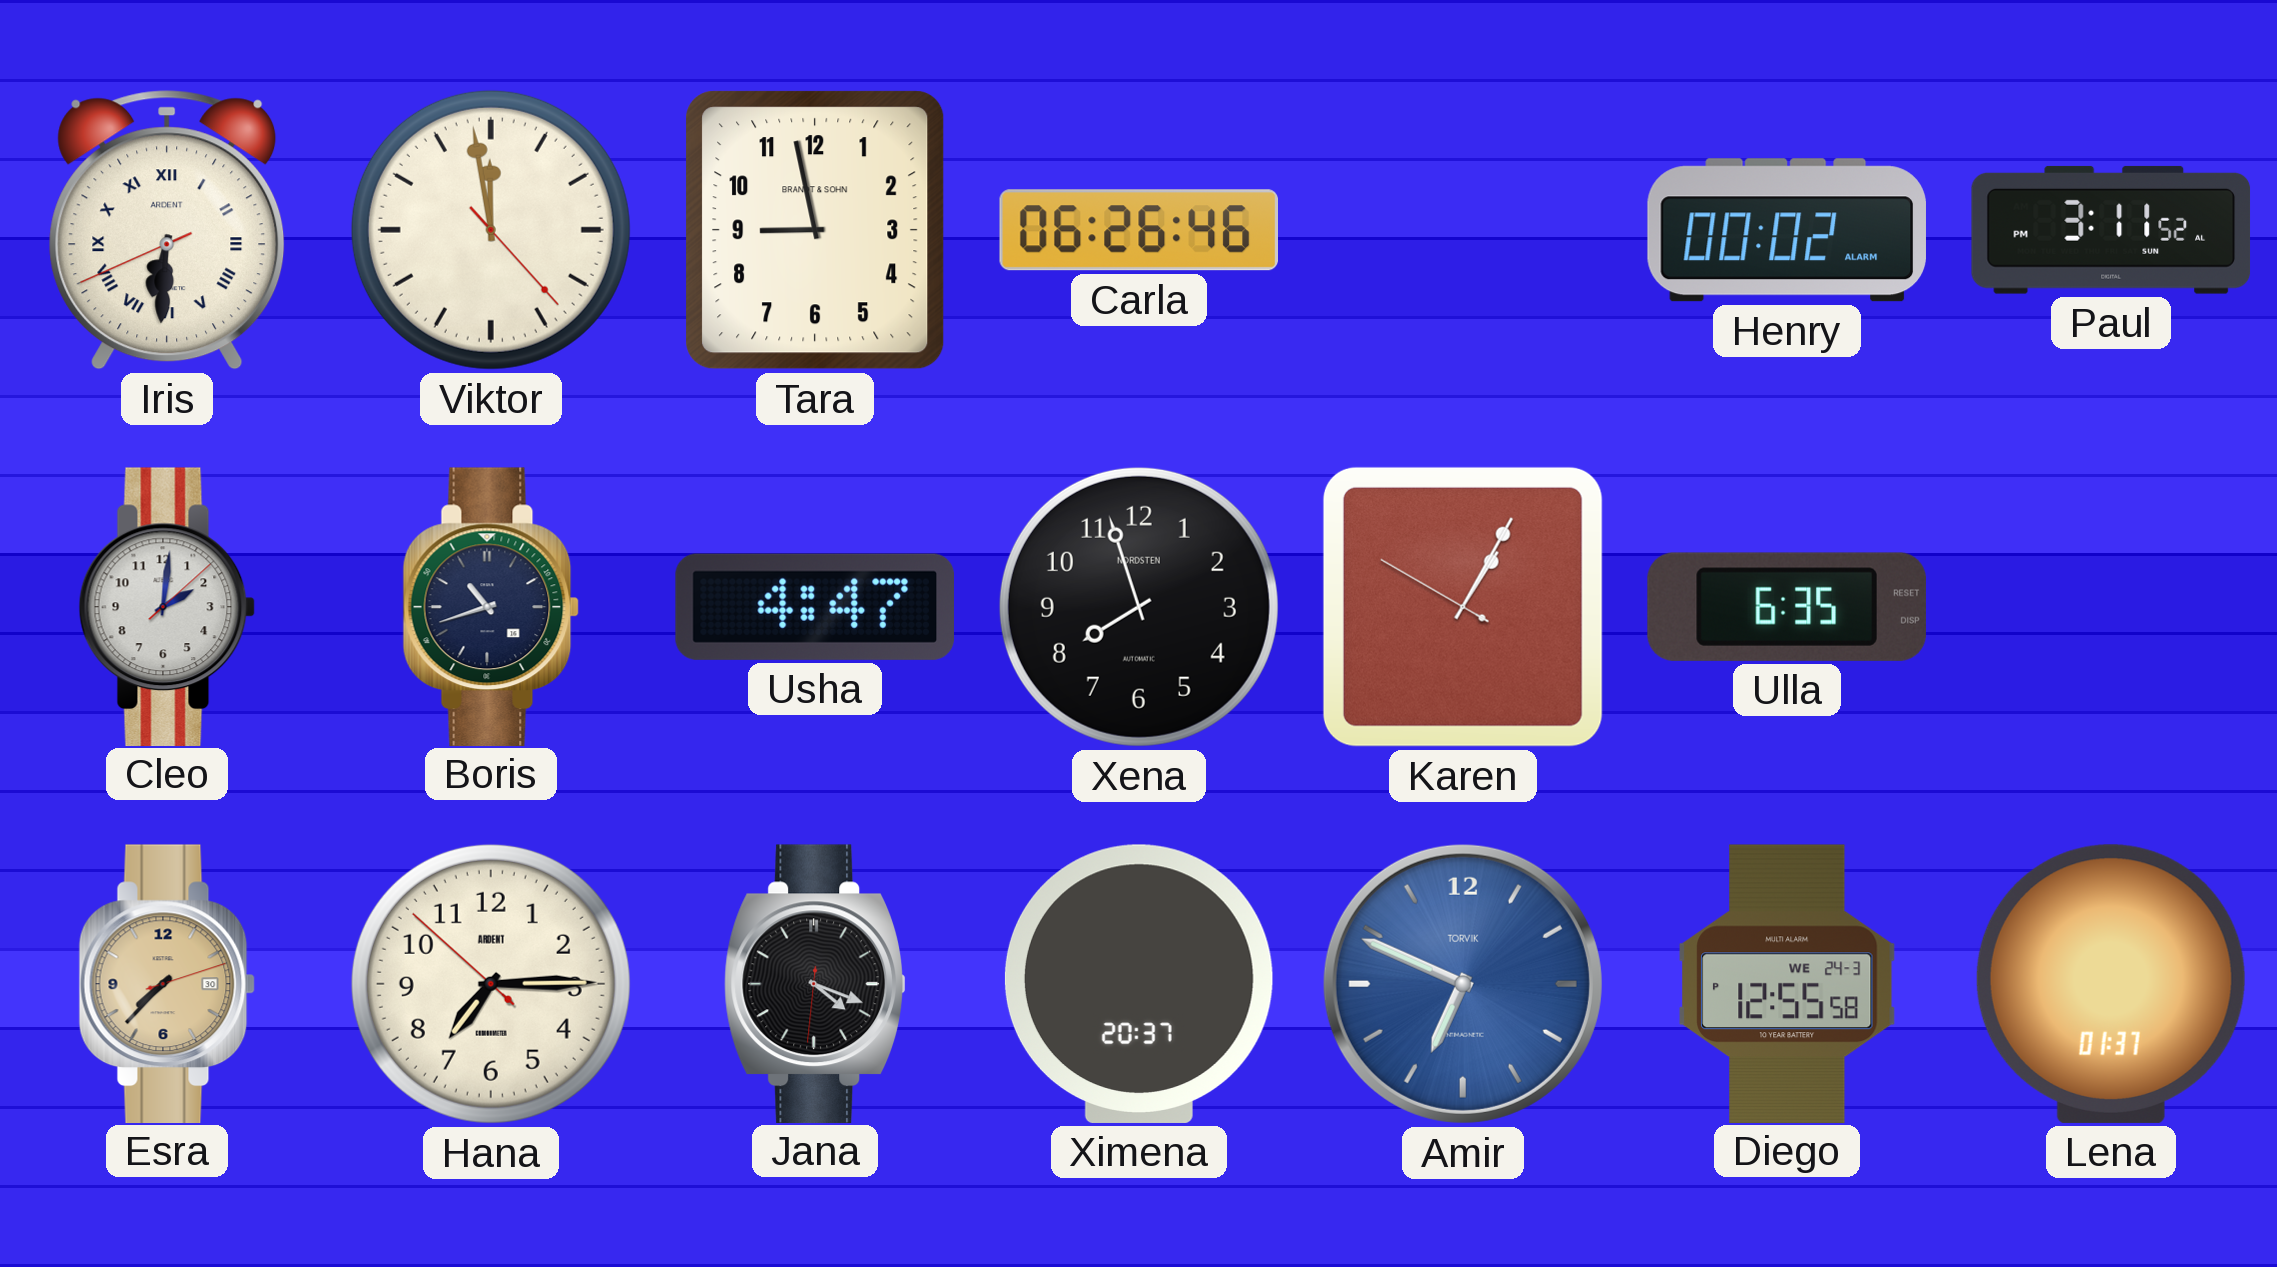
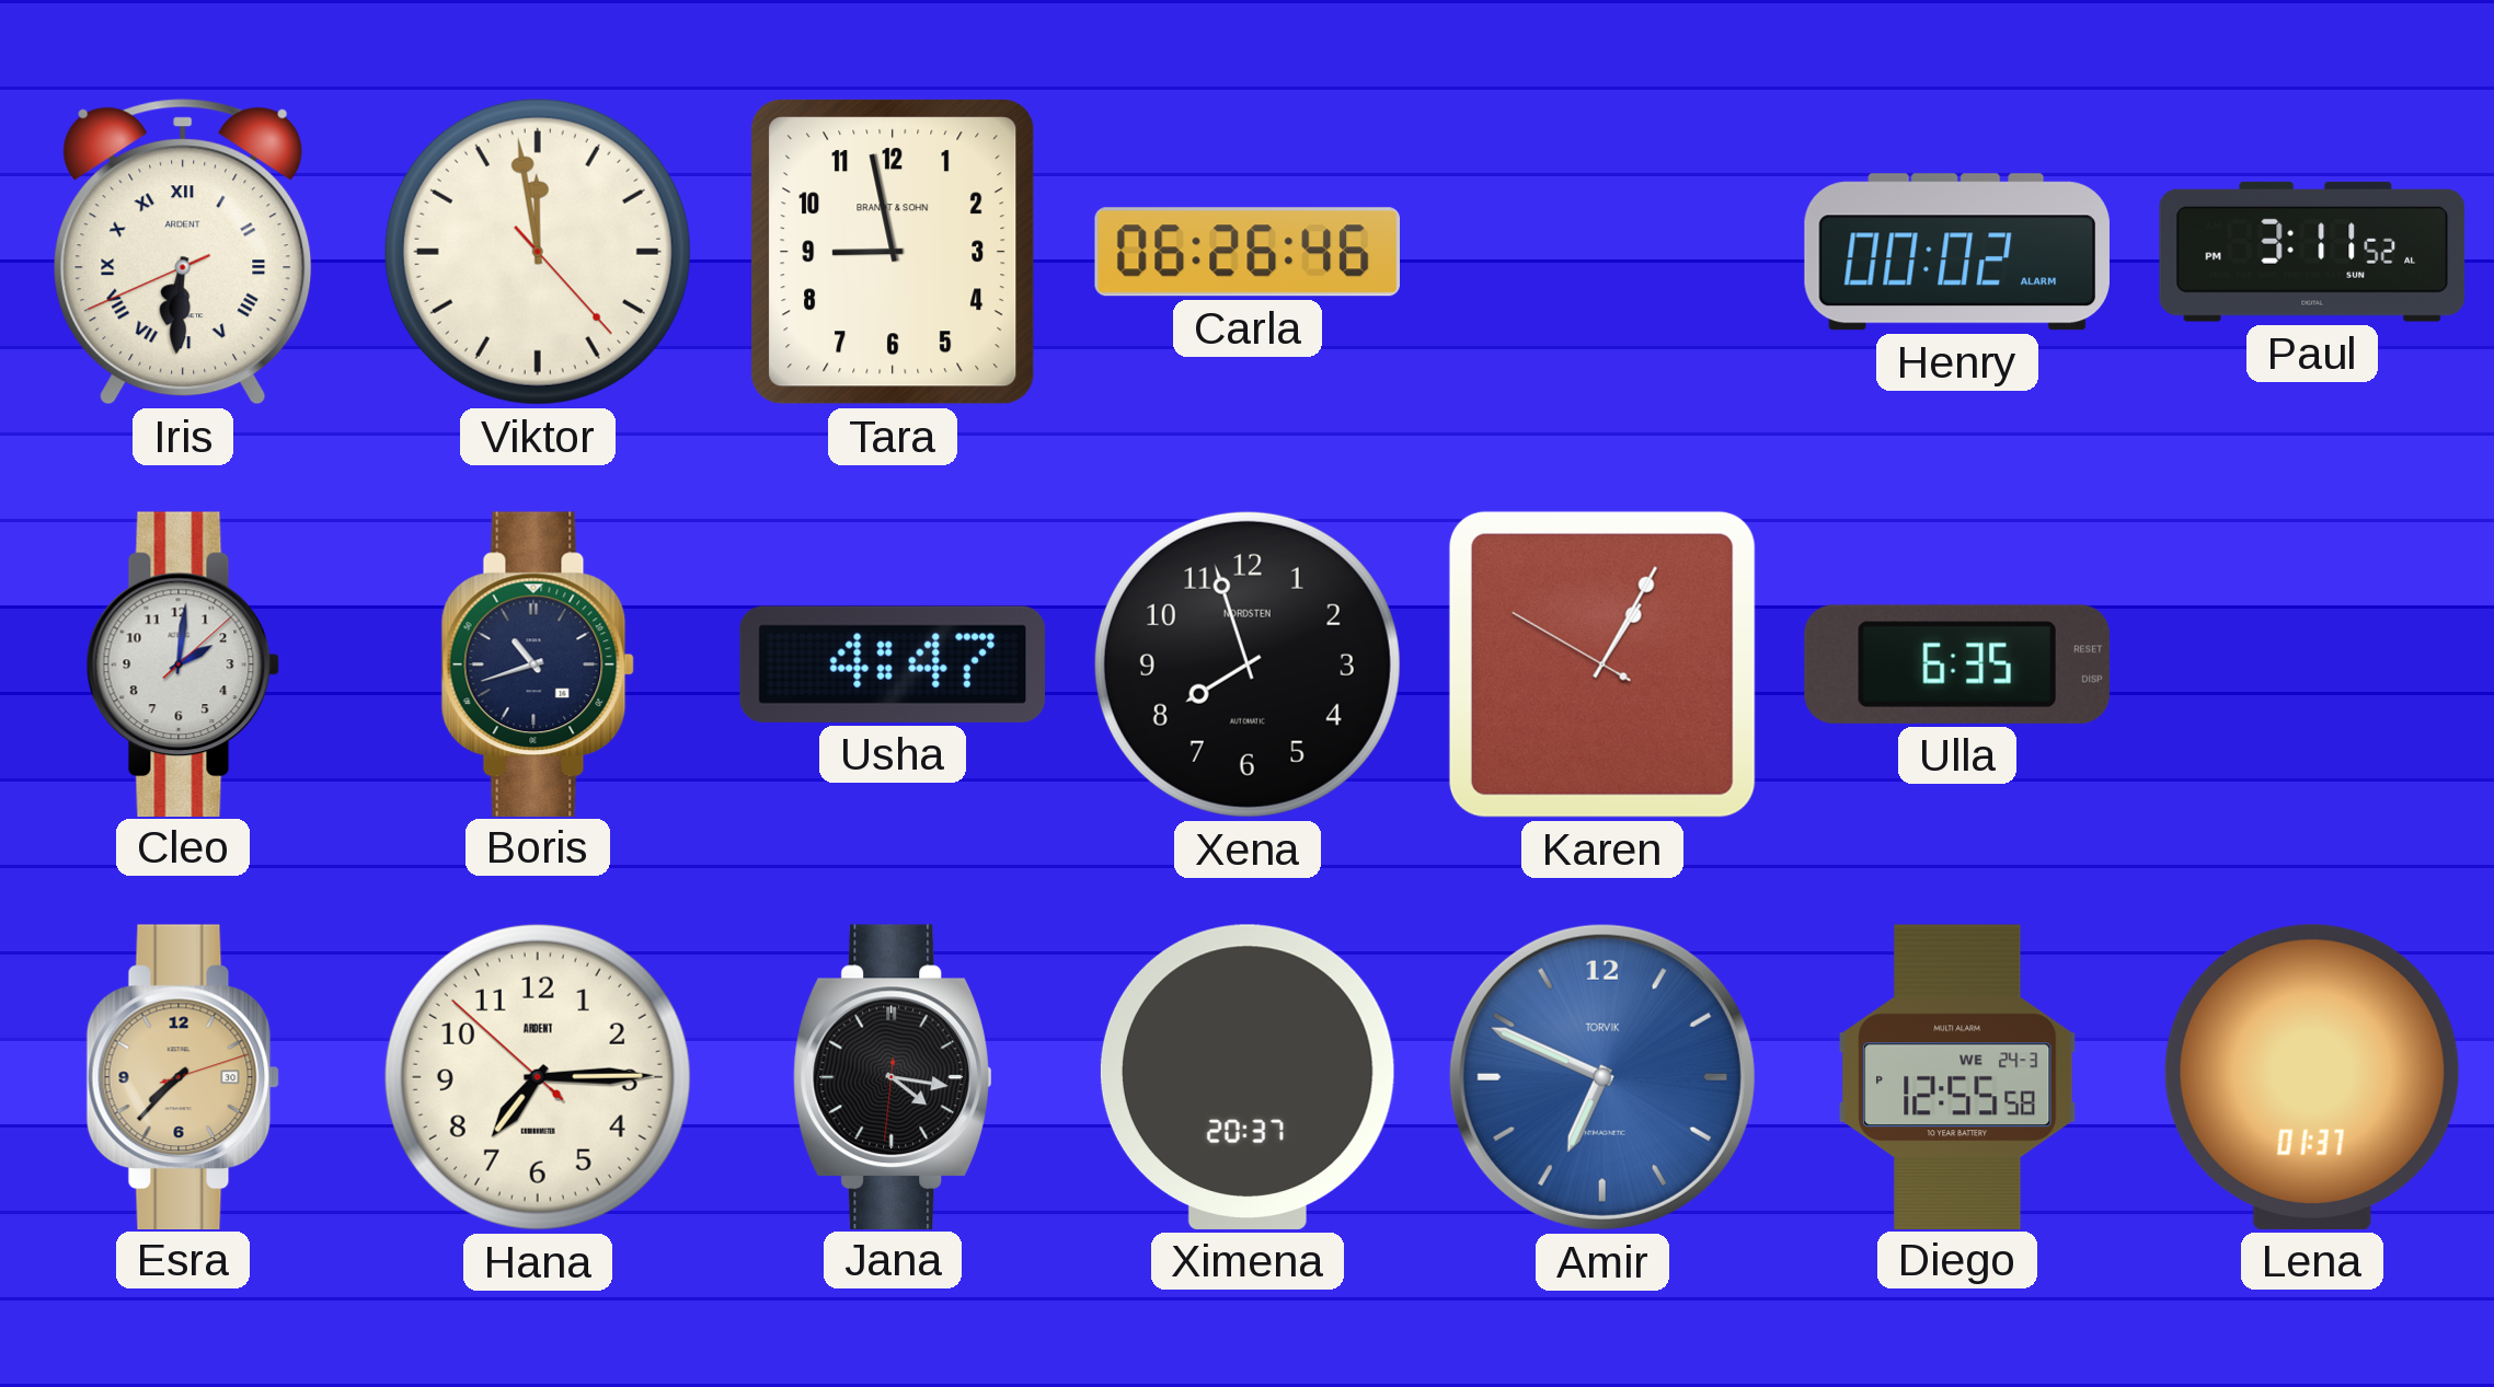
Jana: 4:18 -> 4:16
